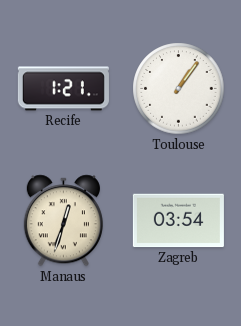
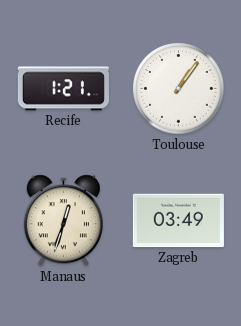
Zagreb: 03:54 -> 03:49
